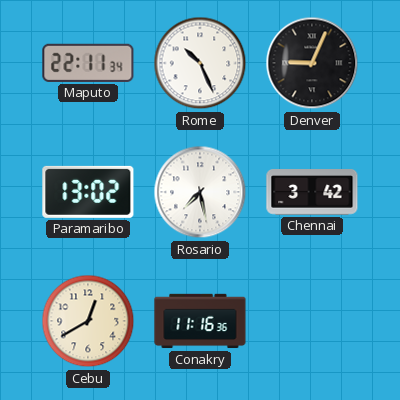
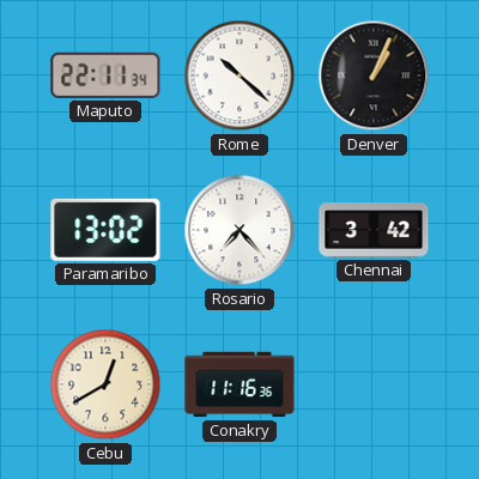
Rome: 10:26 -> 10:22
Denver: 9:04 -> 1:04
Rosario: 7:28 -> 7:23
